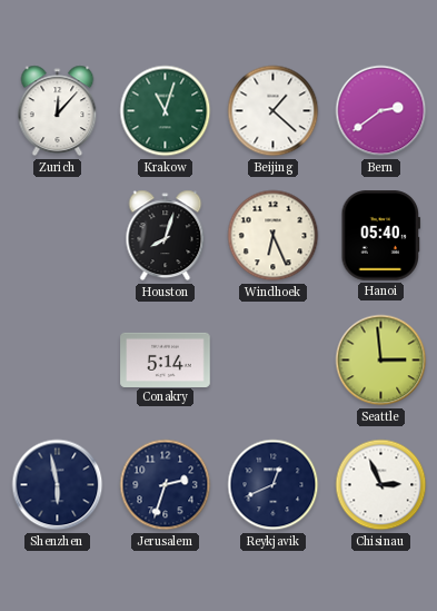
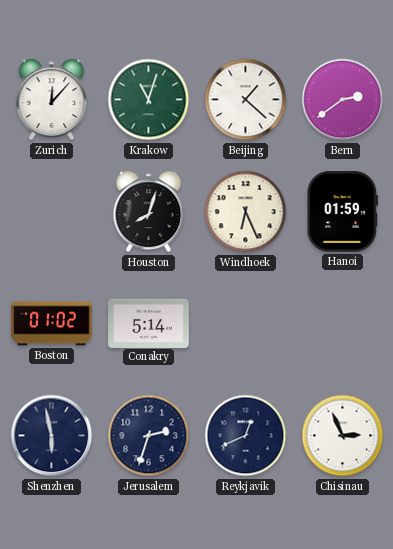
Hanoi: 05:40 -> 01:59
Boston: none -> 01:02
Seattle: 2:59 -> none
